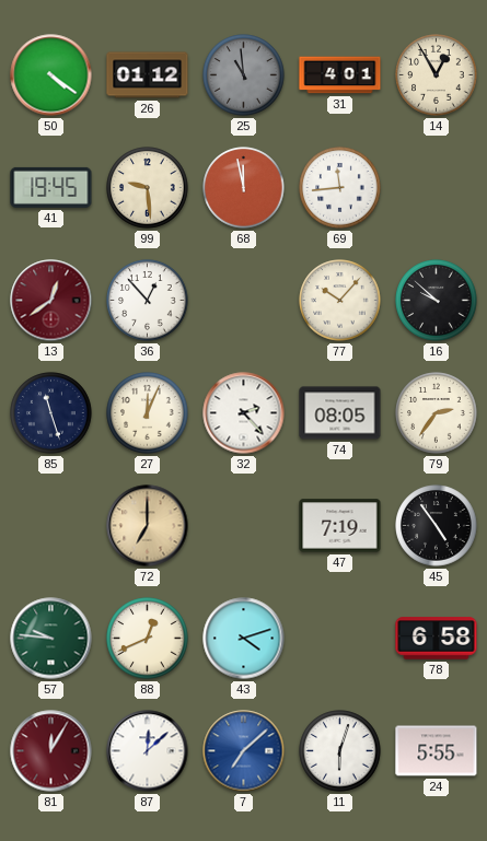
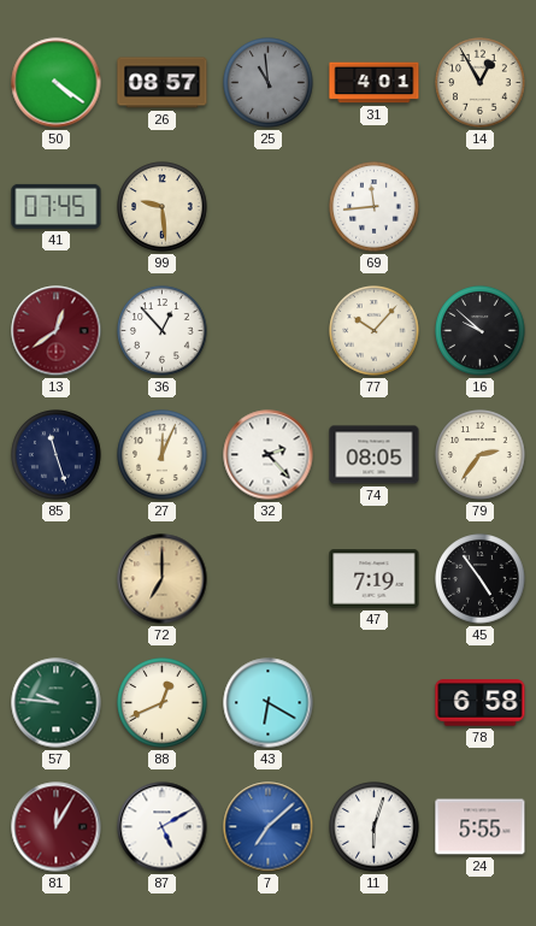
26: 01:12 -> 08:57
41: 19:45 -> 07:45
68: 11:58 -> none
43: 4:12 -> 6:20
87: 12:08 -> 5:10
